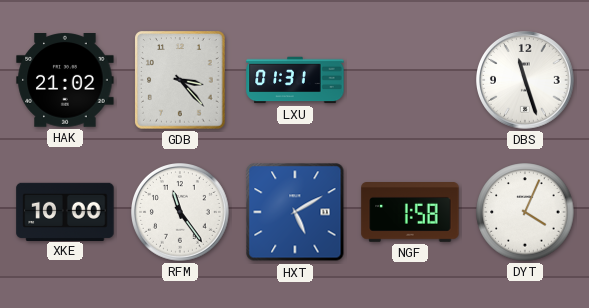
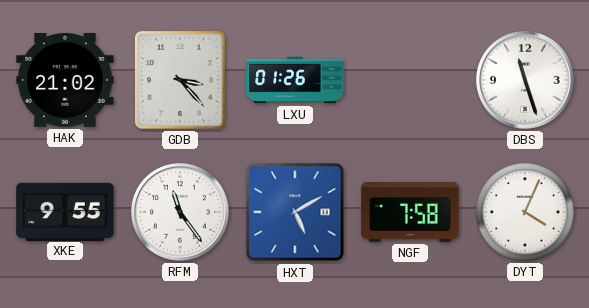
LXU: 01:31 -> 01:26
XKE: 10:00 -> 9:55
NGF: 1:58 -> 7:58
